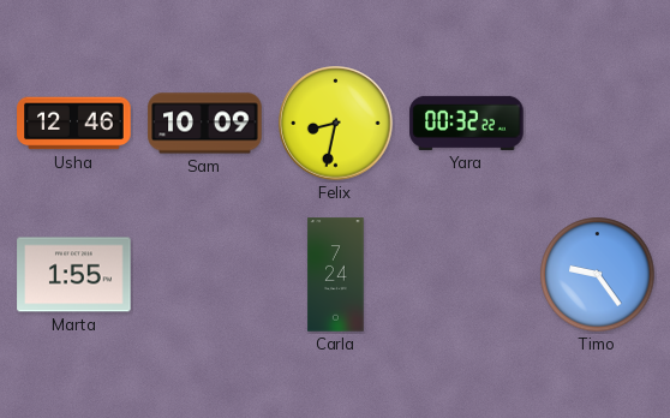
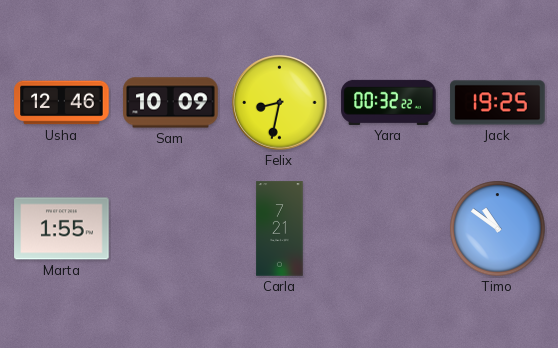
Jack: none -> 19:25
Carla: 7:24 -> 7:21
Timo: 9:24 -> 10:51
